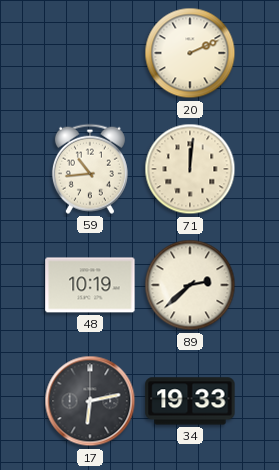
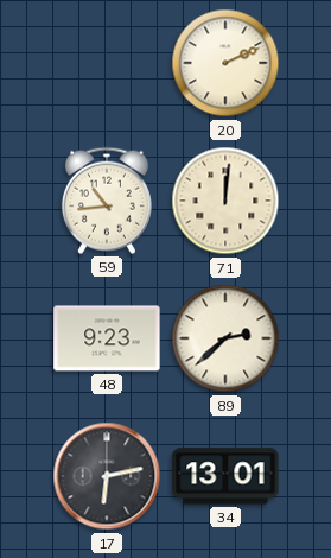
48: 10:19 -> 9:23
34: 19:33 -> 13:01
